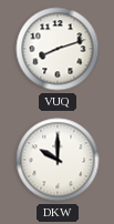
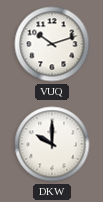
VUQ: 8:12 -> 10:12
